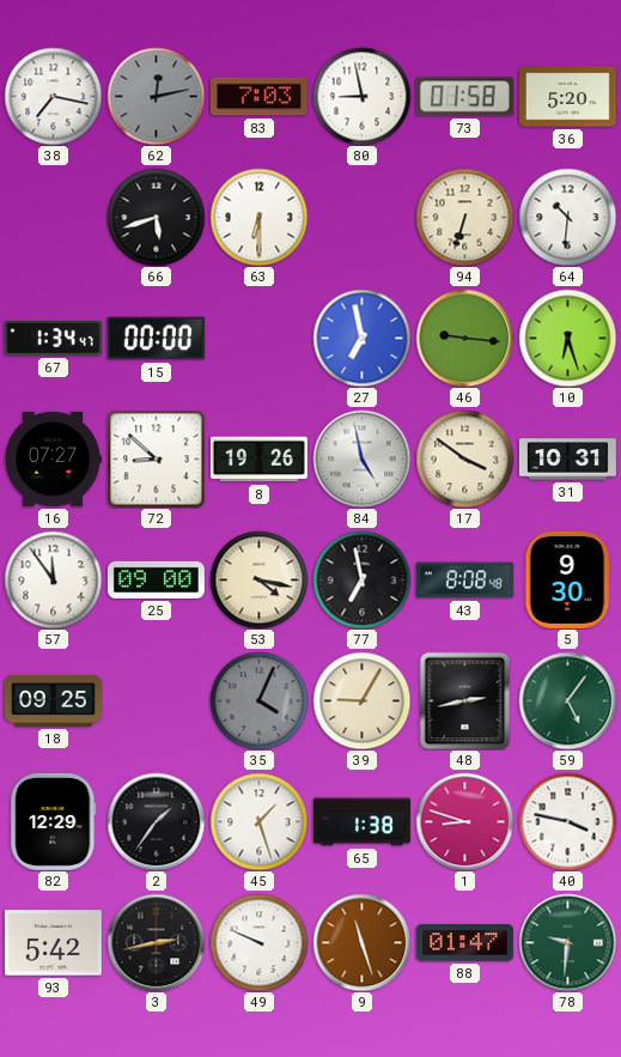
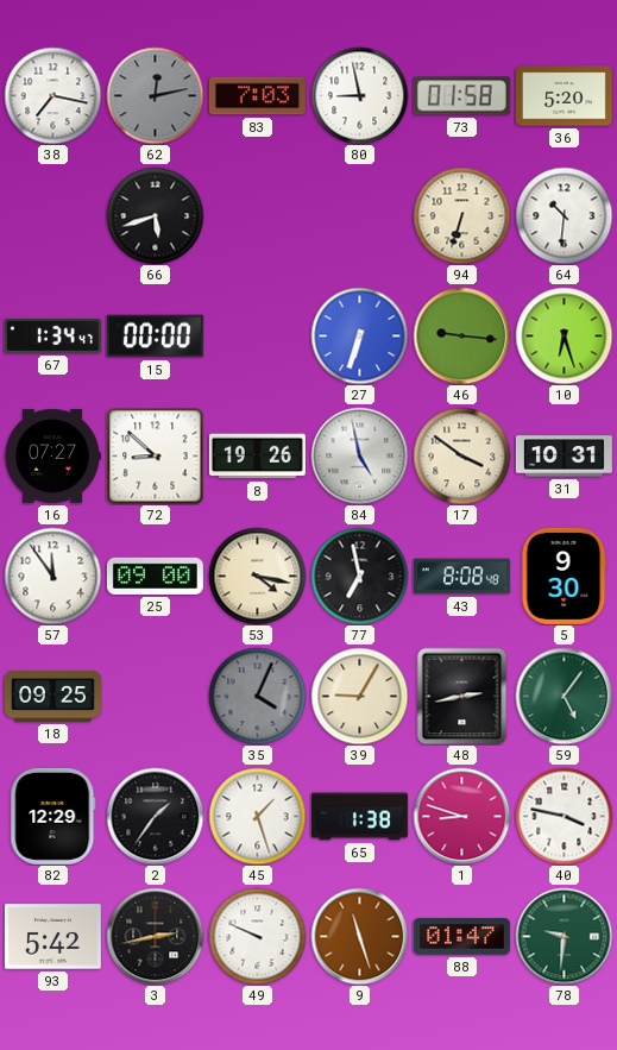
63: 6:30 -> none
27: 6:58 -> 6:33
